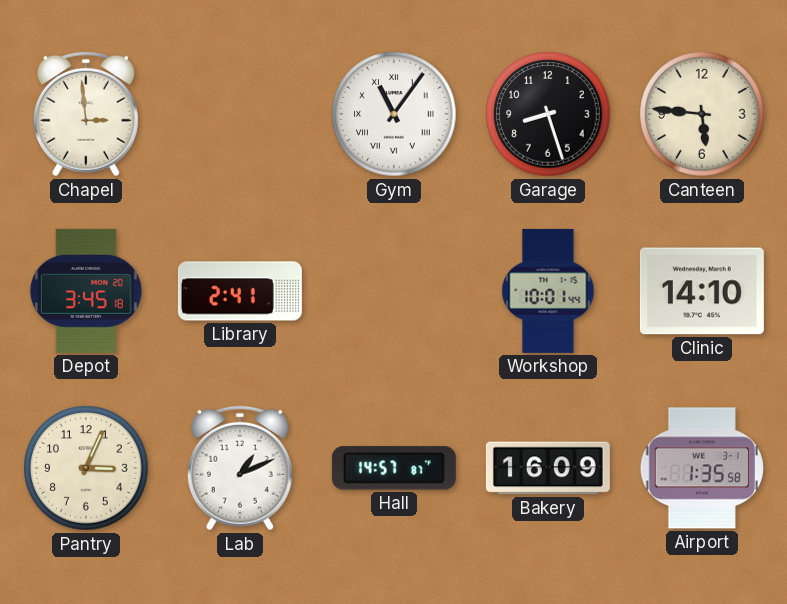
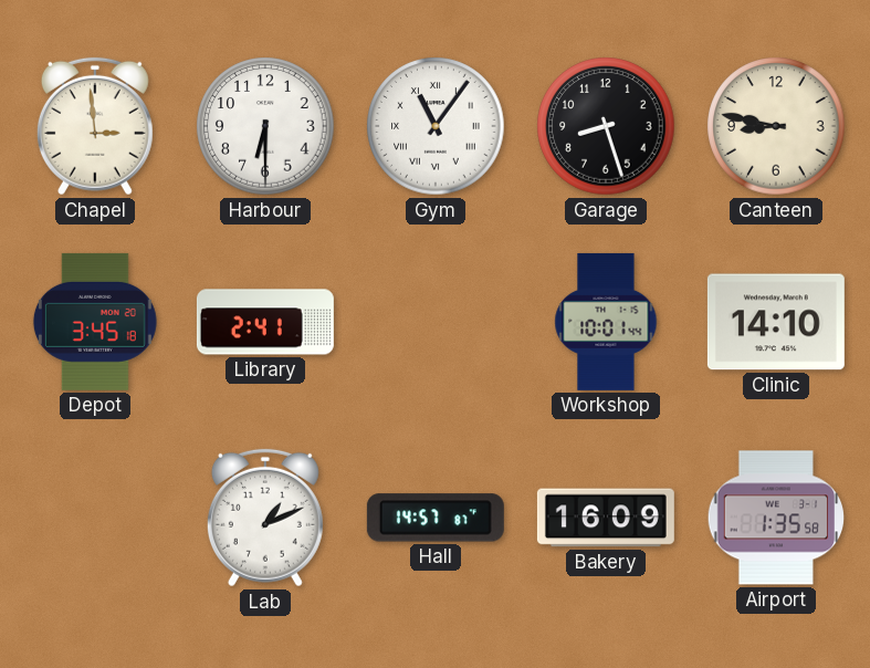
Harbour: none -> 6:30
Canteen: 5:46 -> 8:47
Pantry: 3:04 -> none
